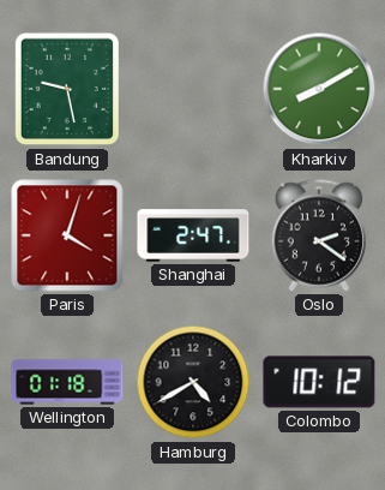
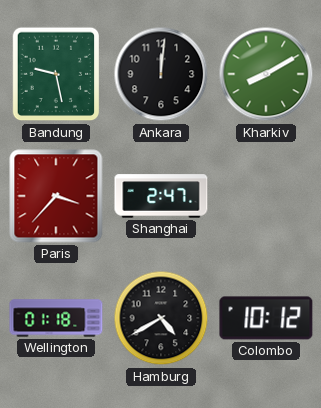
Ankara: none -> 12:01
Paris: 4:03 -> 3:37
Oslo: 2:21 -> none
